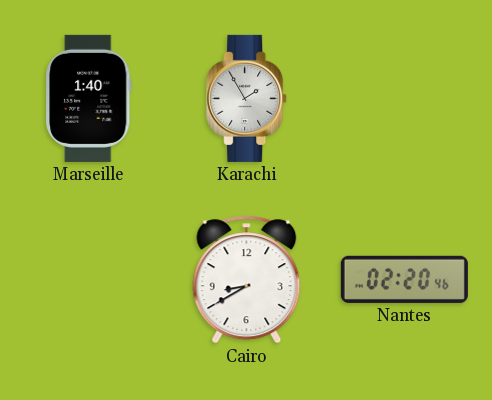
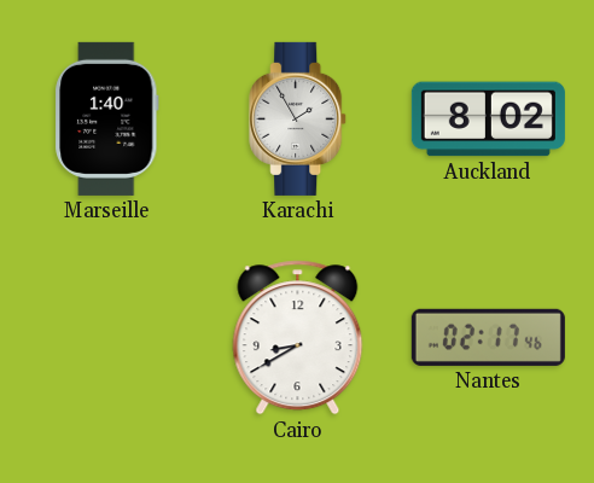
Auckland: none -> 8:02
Nantes: 02:20 -> 02:17
